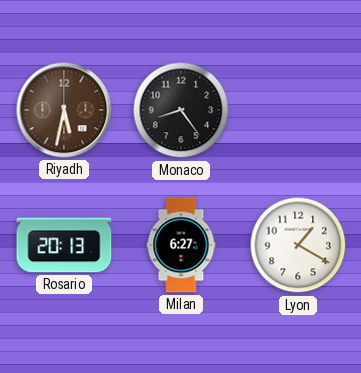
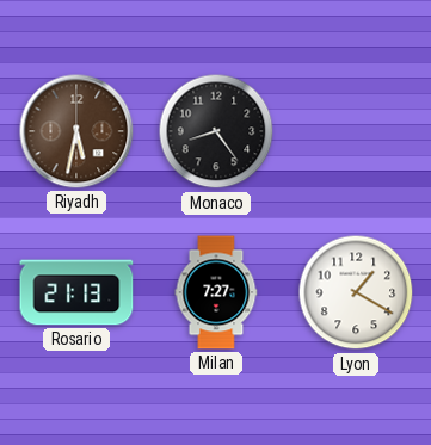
Rosario: 20:13 -> 21:13
Milan: 6:27 -> 7:27
